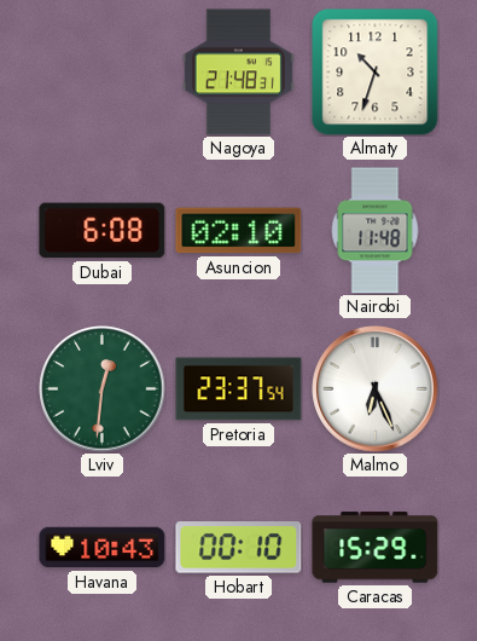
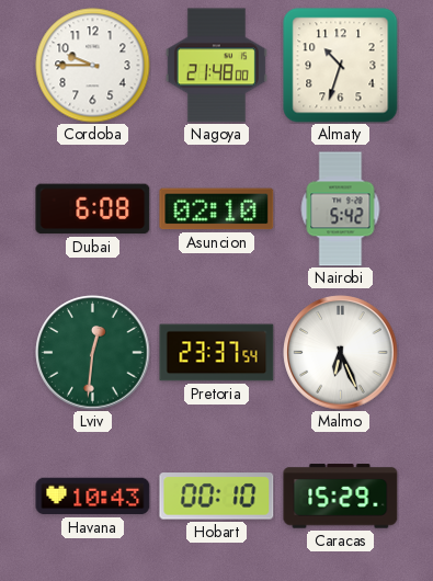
Cordoba: none -> 9:45
Nagoya: 21:48:31 -> 21:48:00
Nairobi: 11:48 -> 5:42
